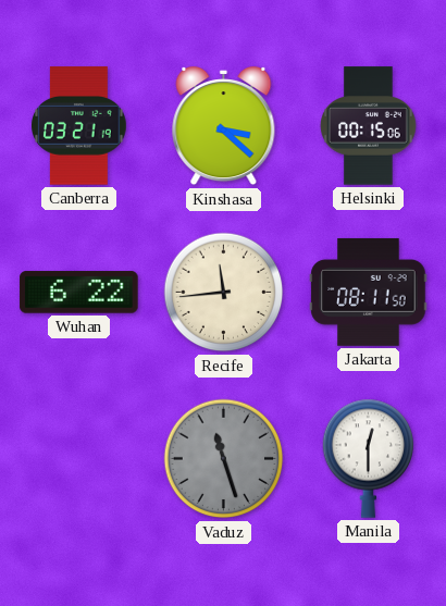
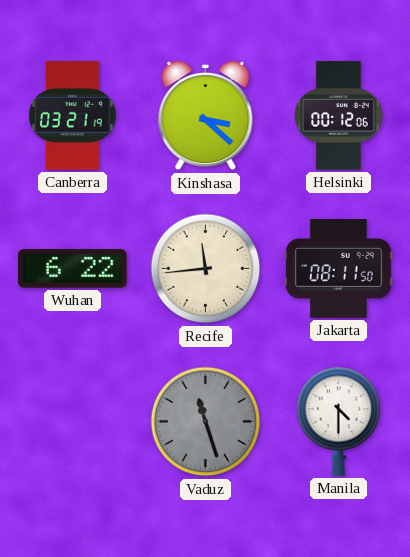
Helsinki: 00:15 -> 00:12
Manila: 12:30 -> 4:30
